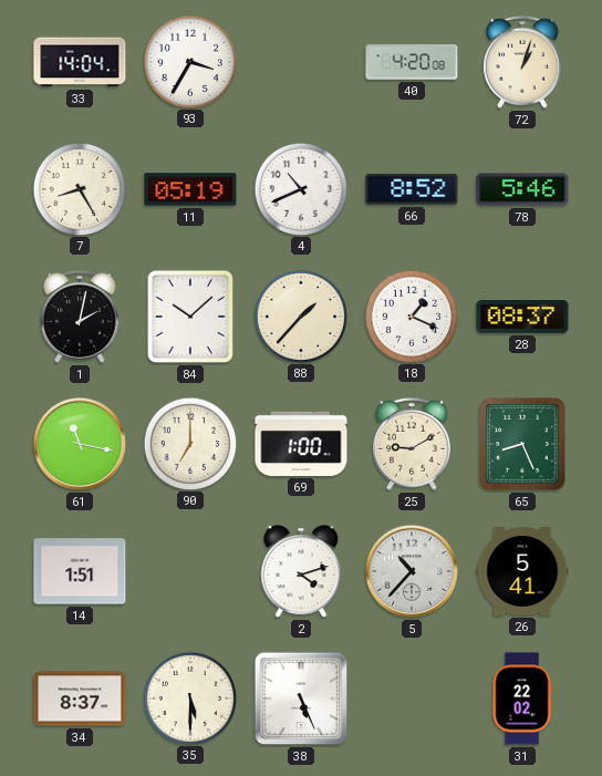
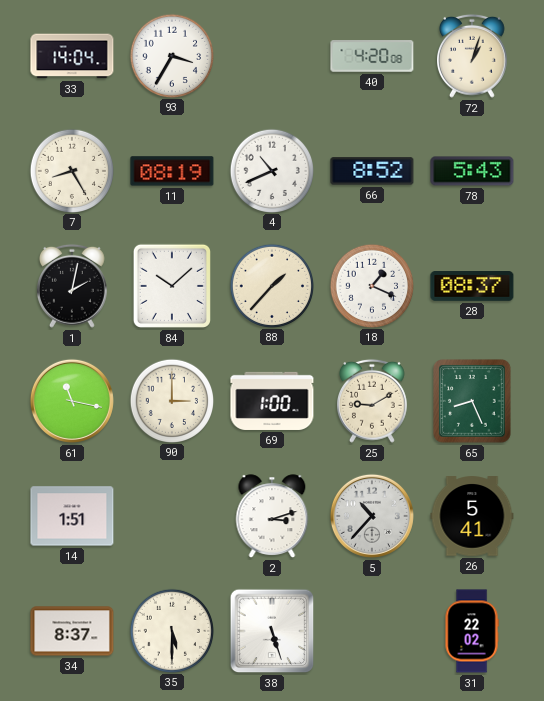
11: 05:19 -> 08:19
78: 5:46 -> 5:43
90: 7:00 -> 3:00
2: 4:12 -> 3:12
38: 5:26 -> 5:27
